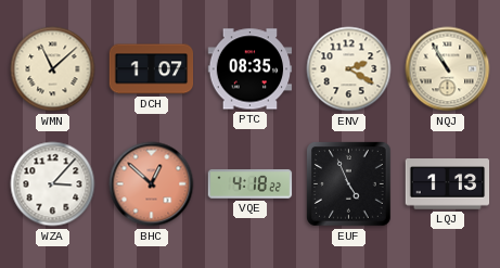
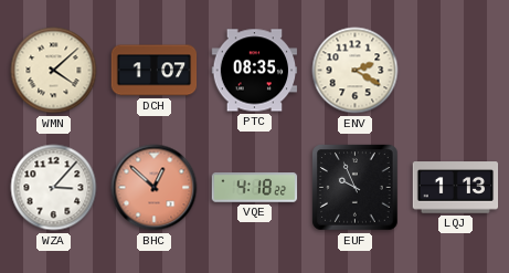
WMN: 11:08 -> 4:08
NQJ: 10:55 -> none
EUF: 4:56 -> 9:56
